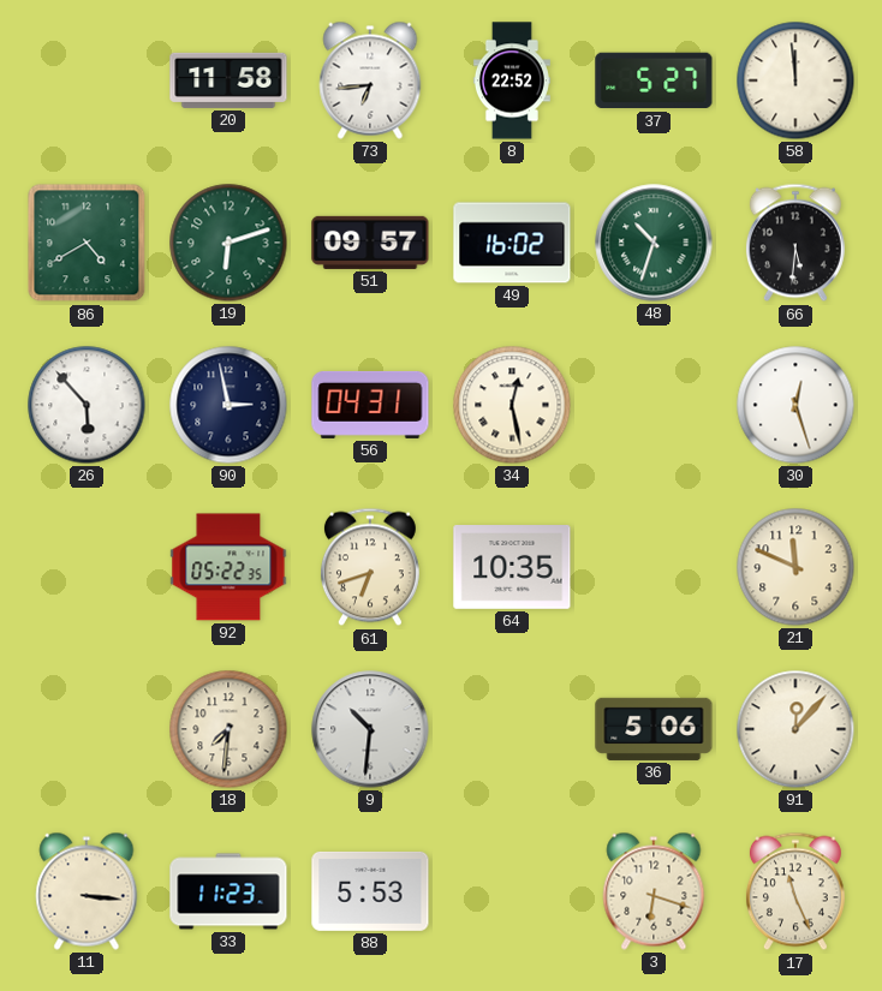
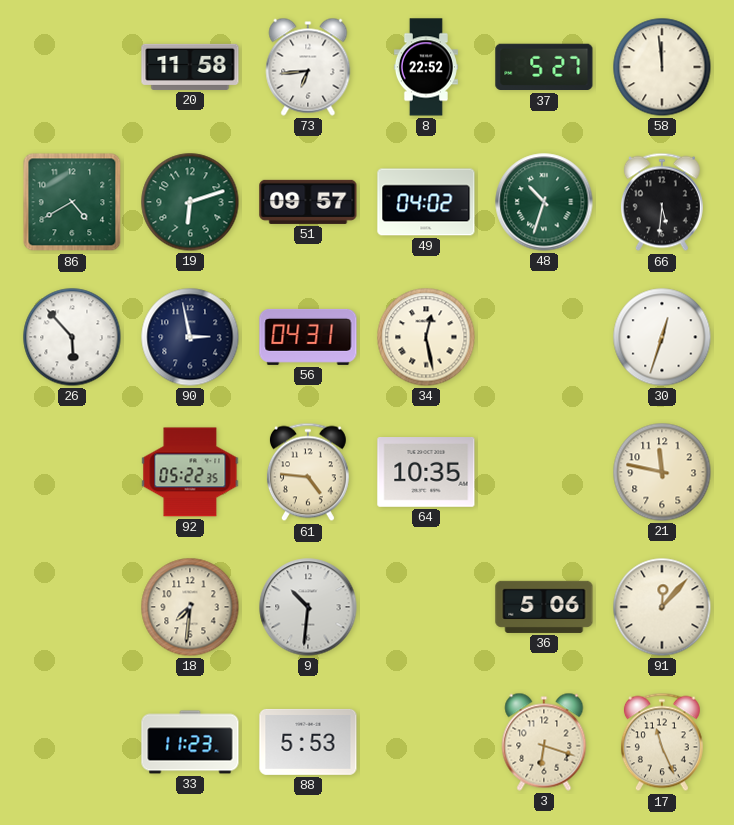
49: 16:02 -> 04:02
30: 12:27 -> 12:33
61: 6:42 -> 4:46
21: 11:49 -> 11:47
11: 3:16 -> none
